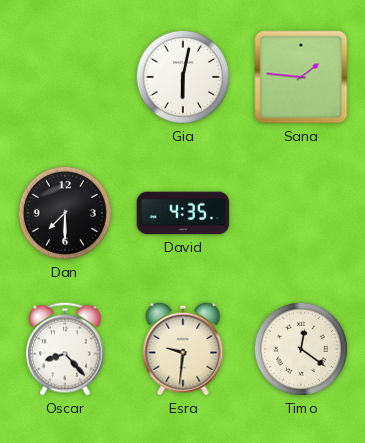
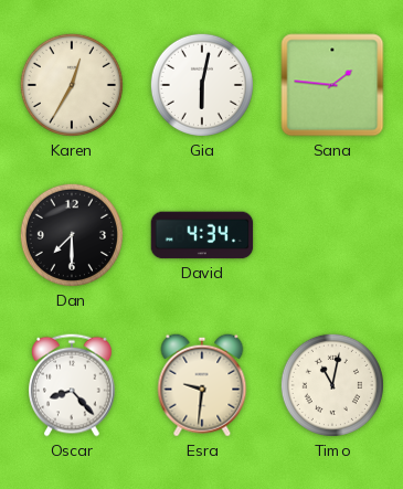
Karen: none -> 12:35
David: 4:35 -> 4:34
Timo: 12:21 -> 11:02
